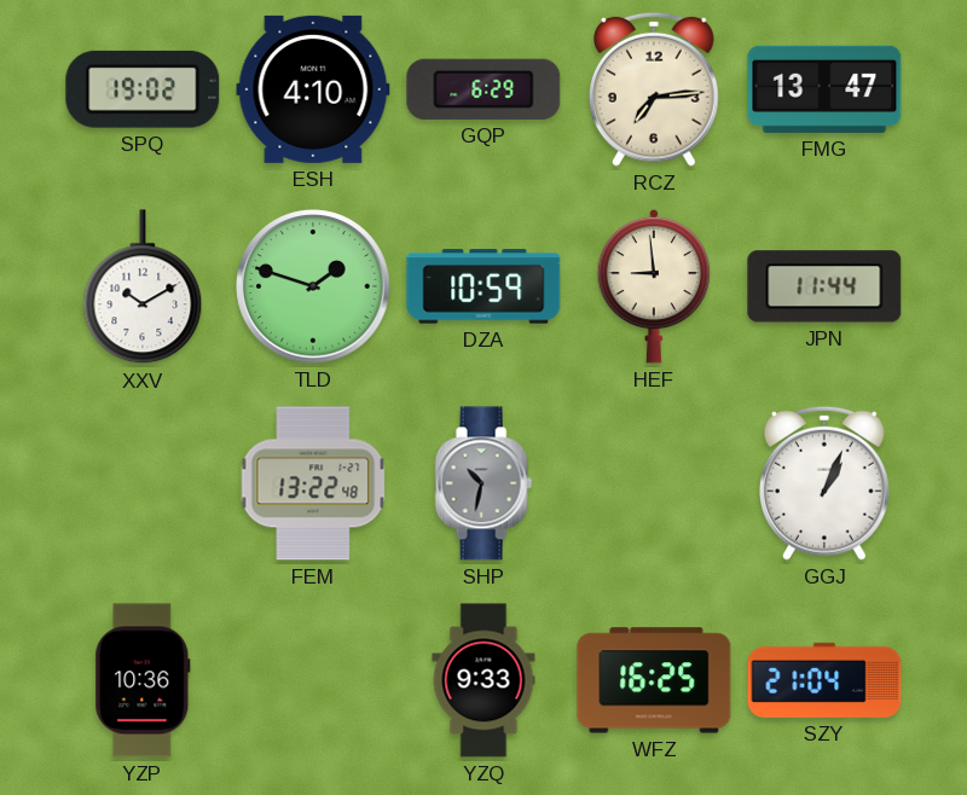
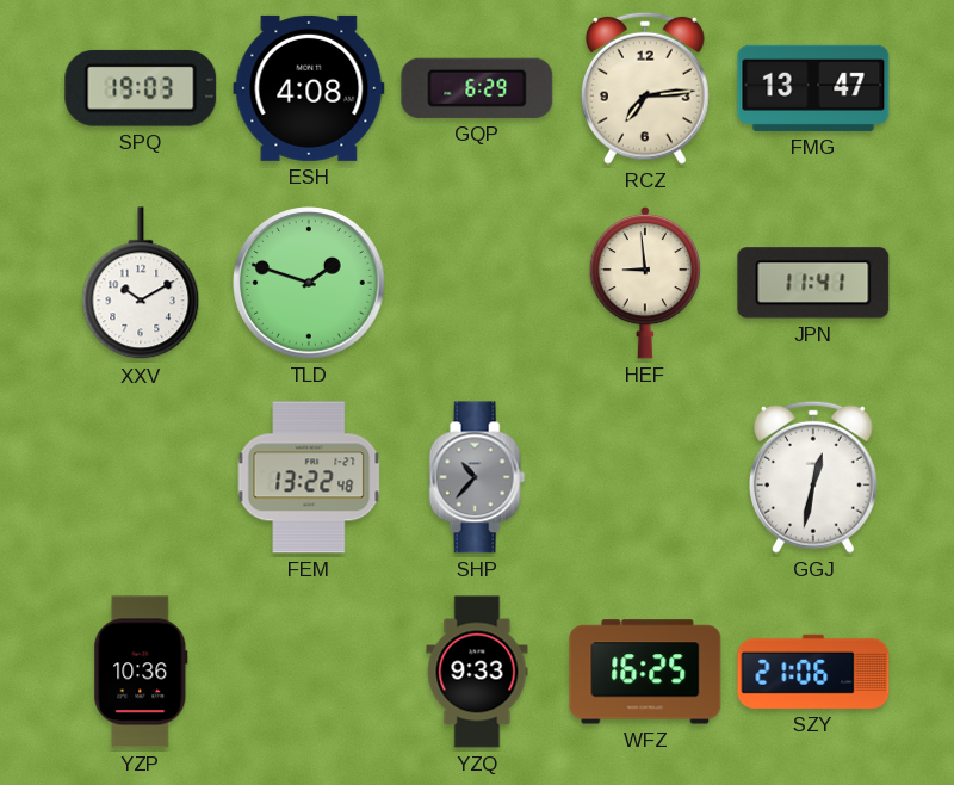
SPQ: 19:02 -> 19:03
ESH: 4:10 -> 4:08
DZA: 10:59 -> none
JPN: 11:44 -> 11:41
SHP: 10:32 -> 10:37
GGJ: 1:04 -> 12:32
SZY: 21:04 -> 21:06
